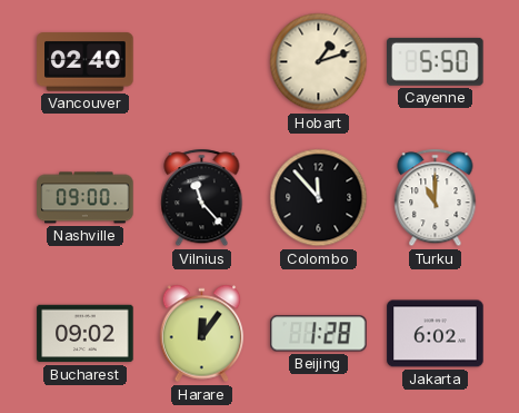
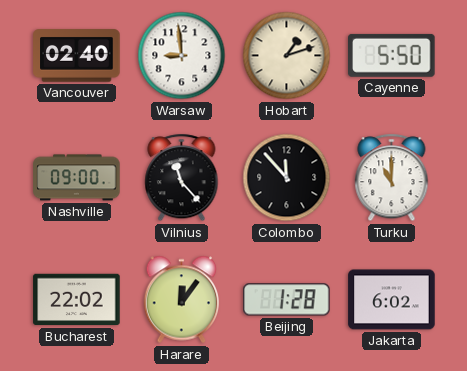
Warsaw: none -> 8:59
Bucharest: 09:02 -> 22:02
